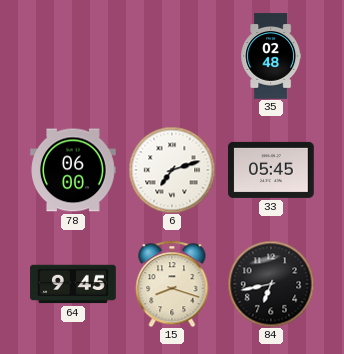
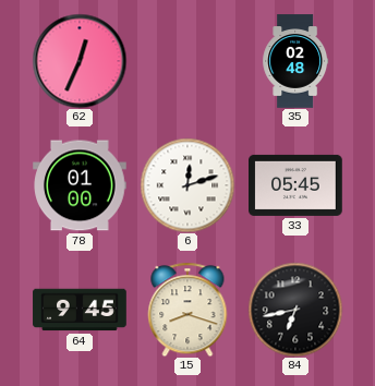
62: none -> 12:34
78: 06:00 -> 01:00
6: 7:12 -> 12:12
